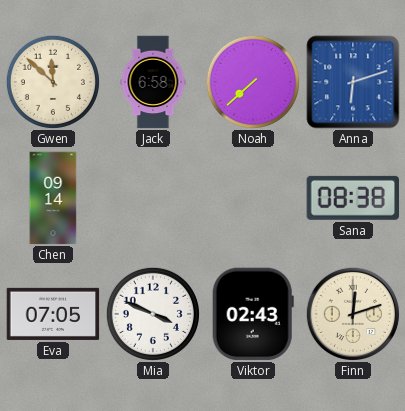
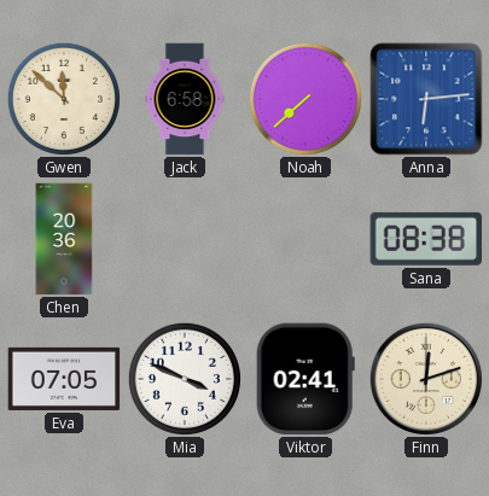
Anna: 6:12 -> 6:14
Chen: 09:14 -> 20:36
Viktor: 02:43 -> 02:41
